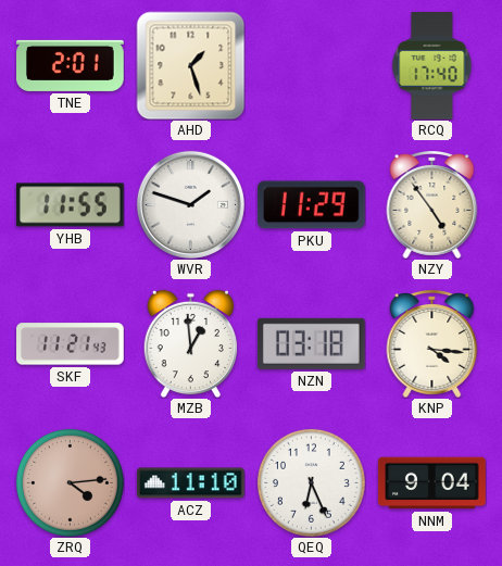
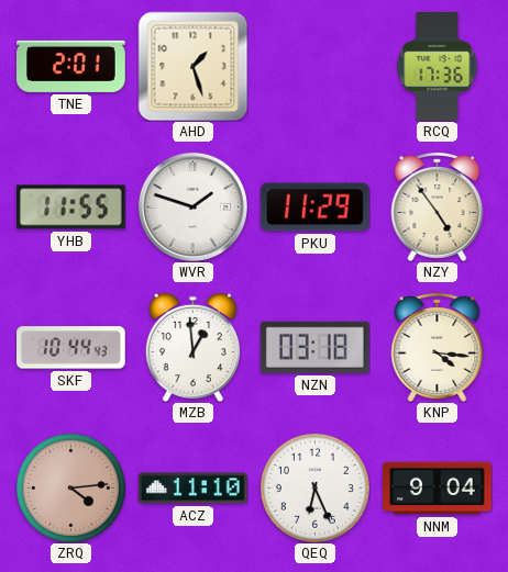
RCQ: 17:40 -> 17:36
SKF: 11:21 -> 10:44
